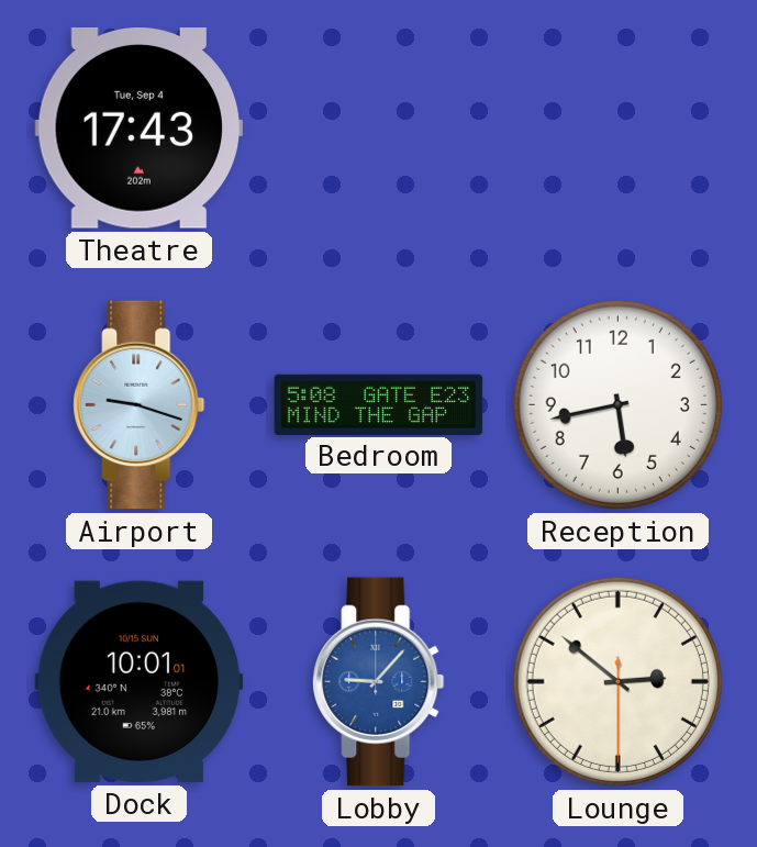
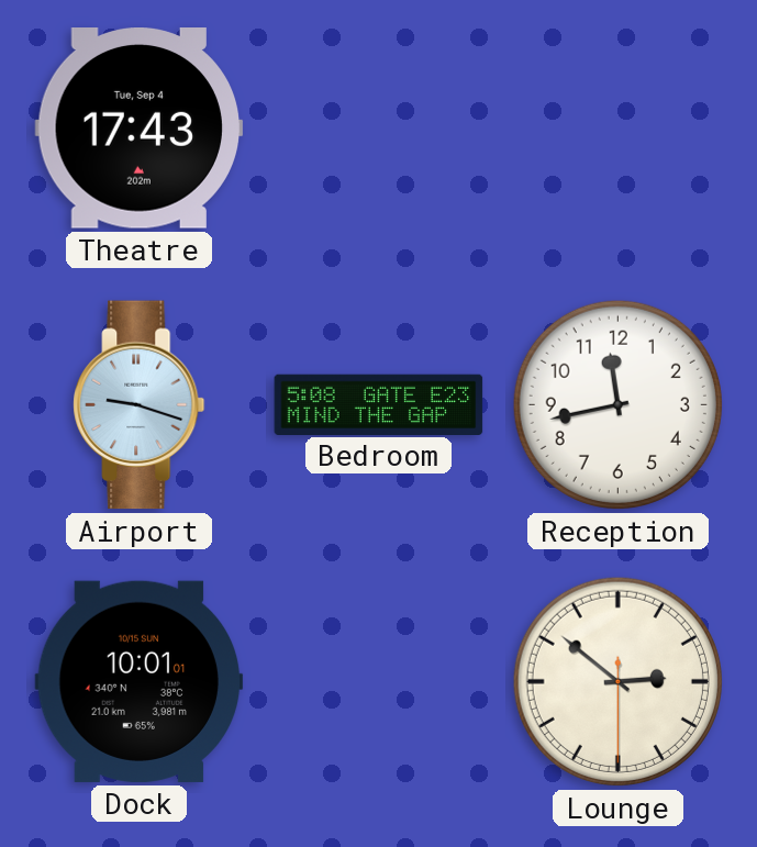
Reception: 5:43 -> 11:43
Lobby: 9:07 -> none
